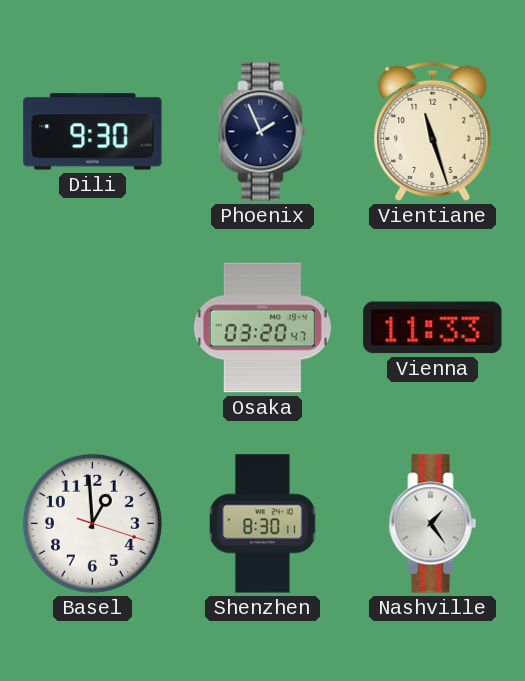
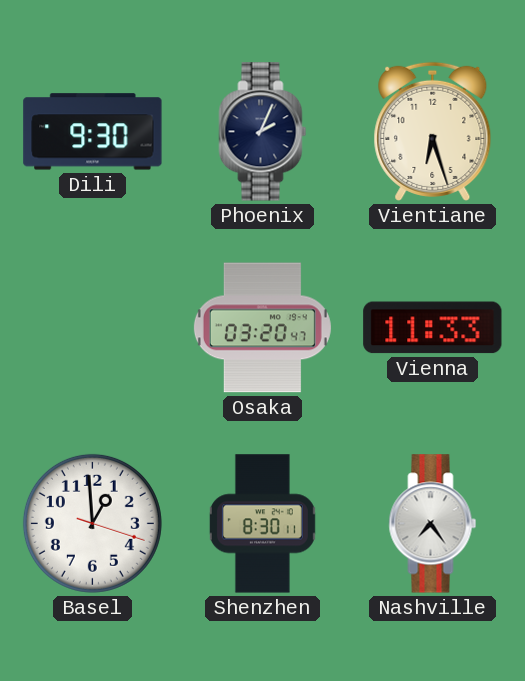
Phoenix: 1:56 -> 2:04
Vientiane: 11:27 -> 6:27
Nashville: 1:24 -> 7:24
